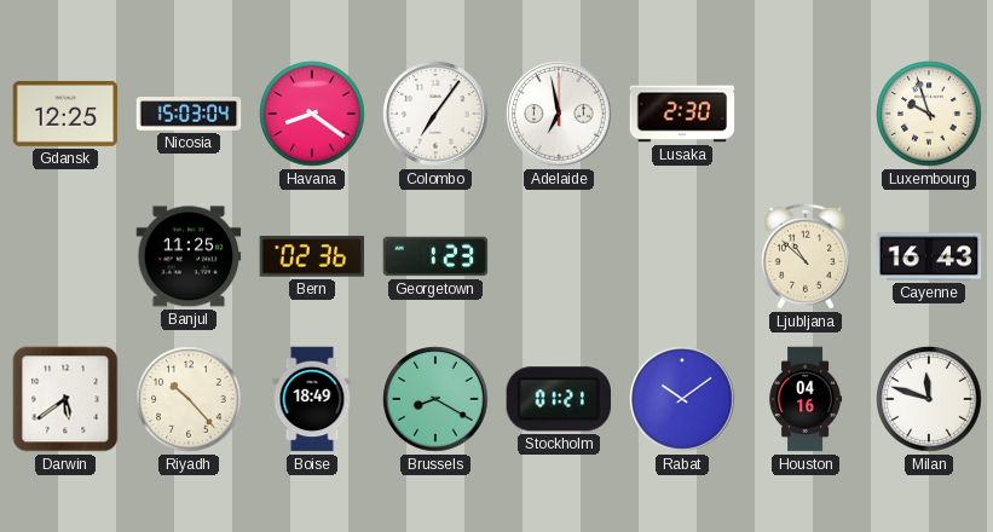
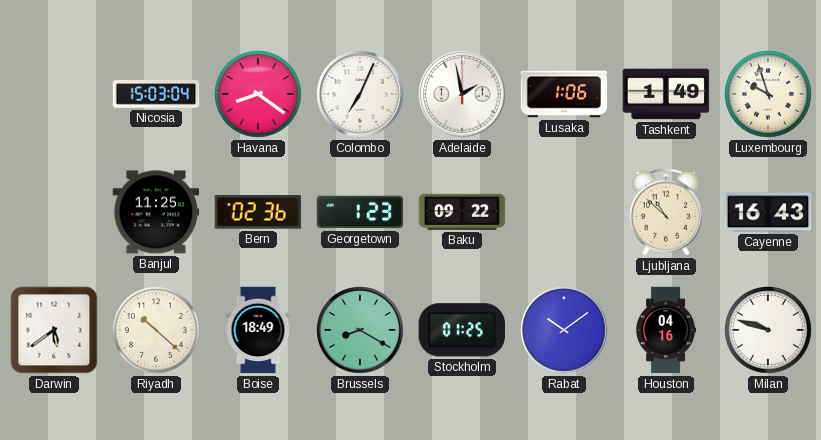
Gdansk: 12:25 -> none
Colombo: 7:06 -> 7:04
Adelaide: 6:58 -> 1:58
Lusaka: 2:30 -> 1:06
Tashkent: none -> 1:49
Baku: none -> 09:22
Riyadh: 10:23 -> 10:22
Stockholm: 01:21 -> 01:25
Milan: 11:48 -> 9:48
